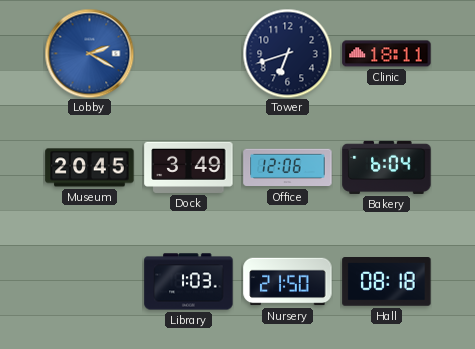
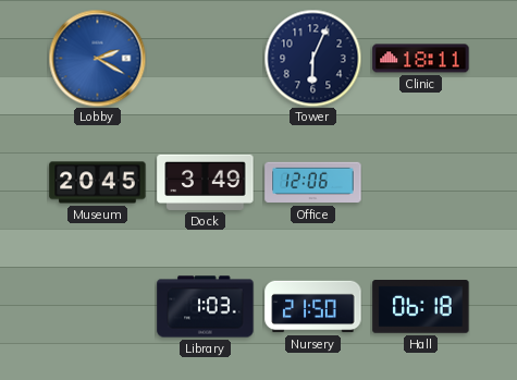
Tower: 6:42 -> 6:04
Bakery: 6:04 -> none
Hall: 08:18 -> 06:18
